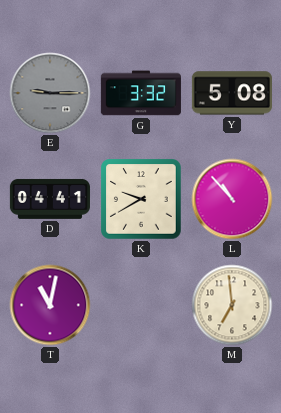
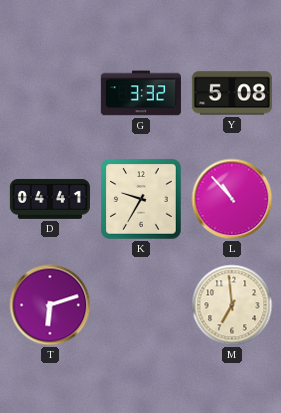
E: 9:15 -> none
K: 9:40 -> 9:35
T: 11:02 -> 6:12
